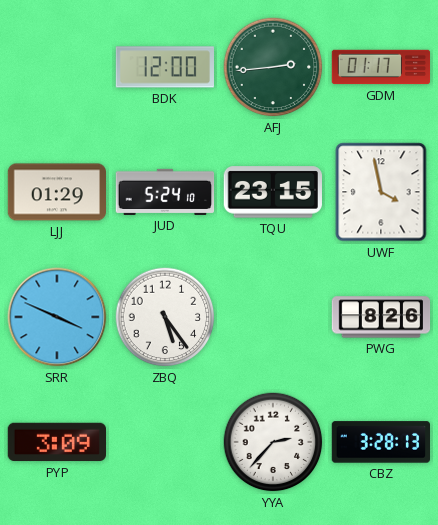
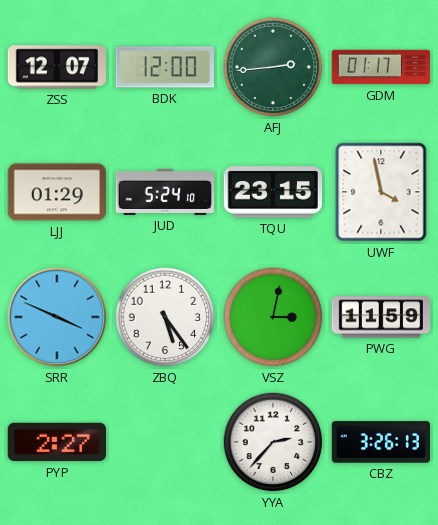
ZSS: none -> 12:07
VSZ: none -> 3:02
PWG: 8:26 -> 11:59
PYP: 3:09 -> 2:27
CBZ: 3:28 -> 3:26
